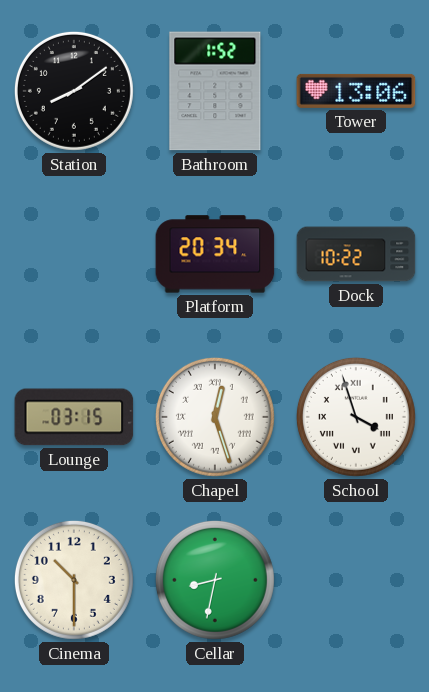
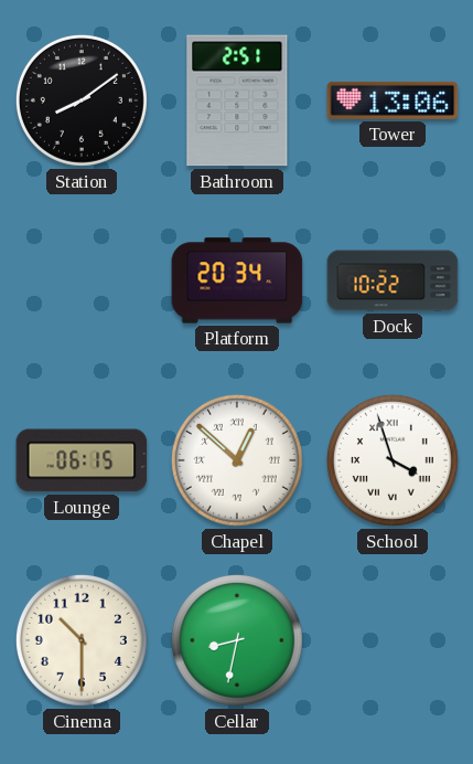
Bathroom: 1:52 -> 2:51
Lounge: 03:15 -> 06:15
Chapel: 12:27 -> 12:52
